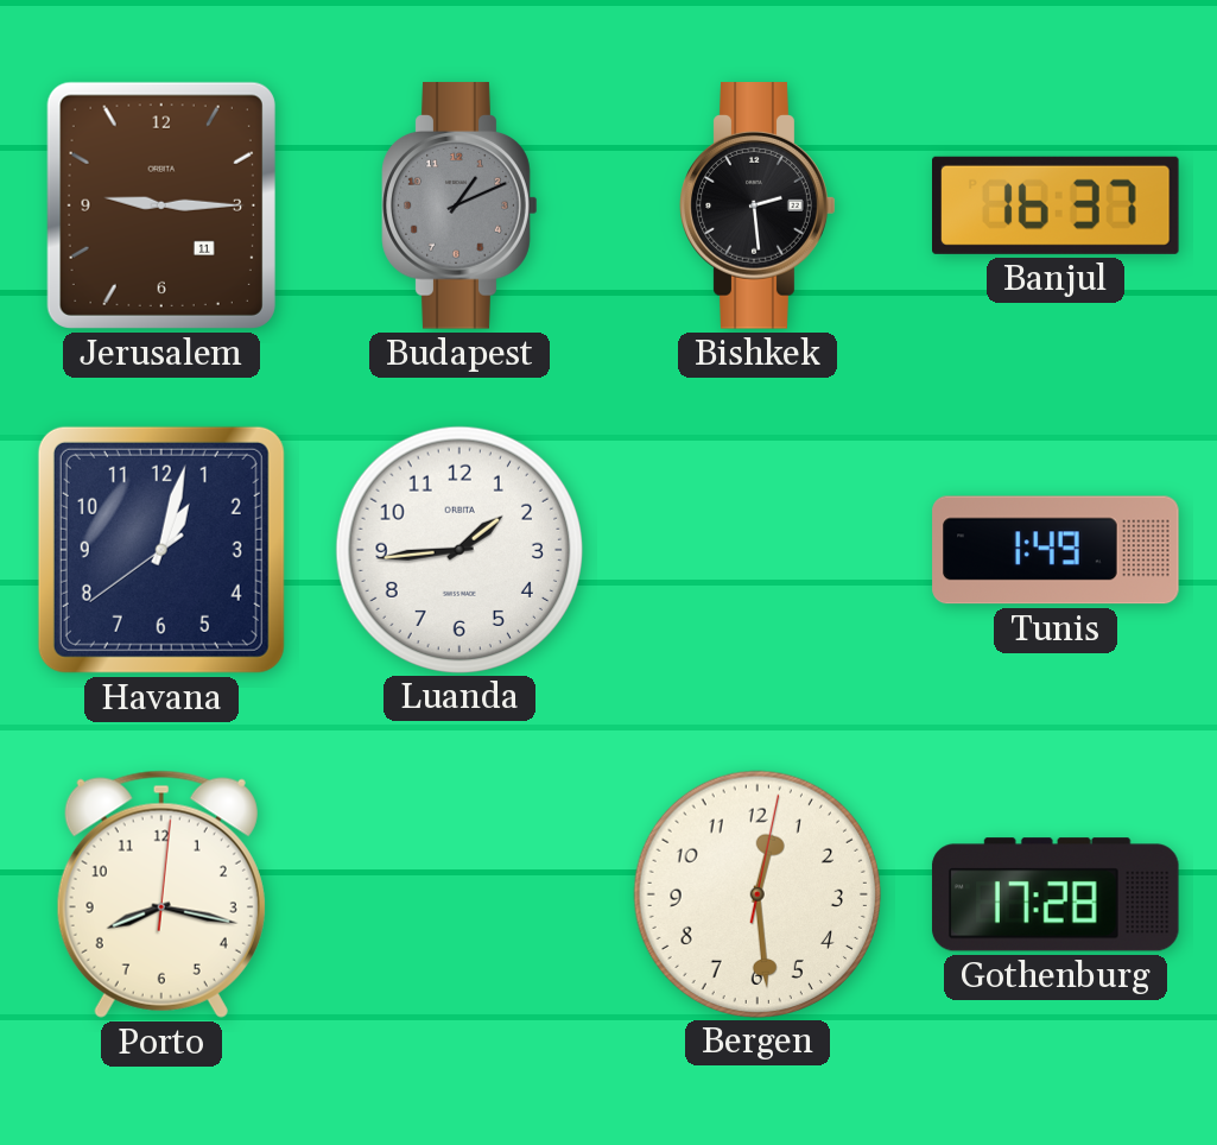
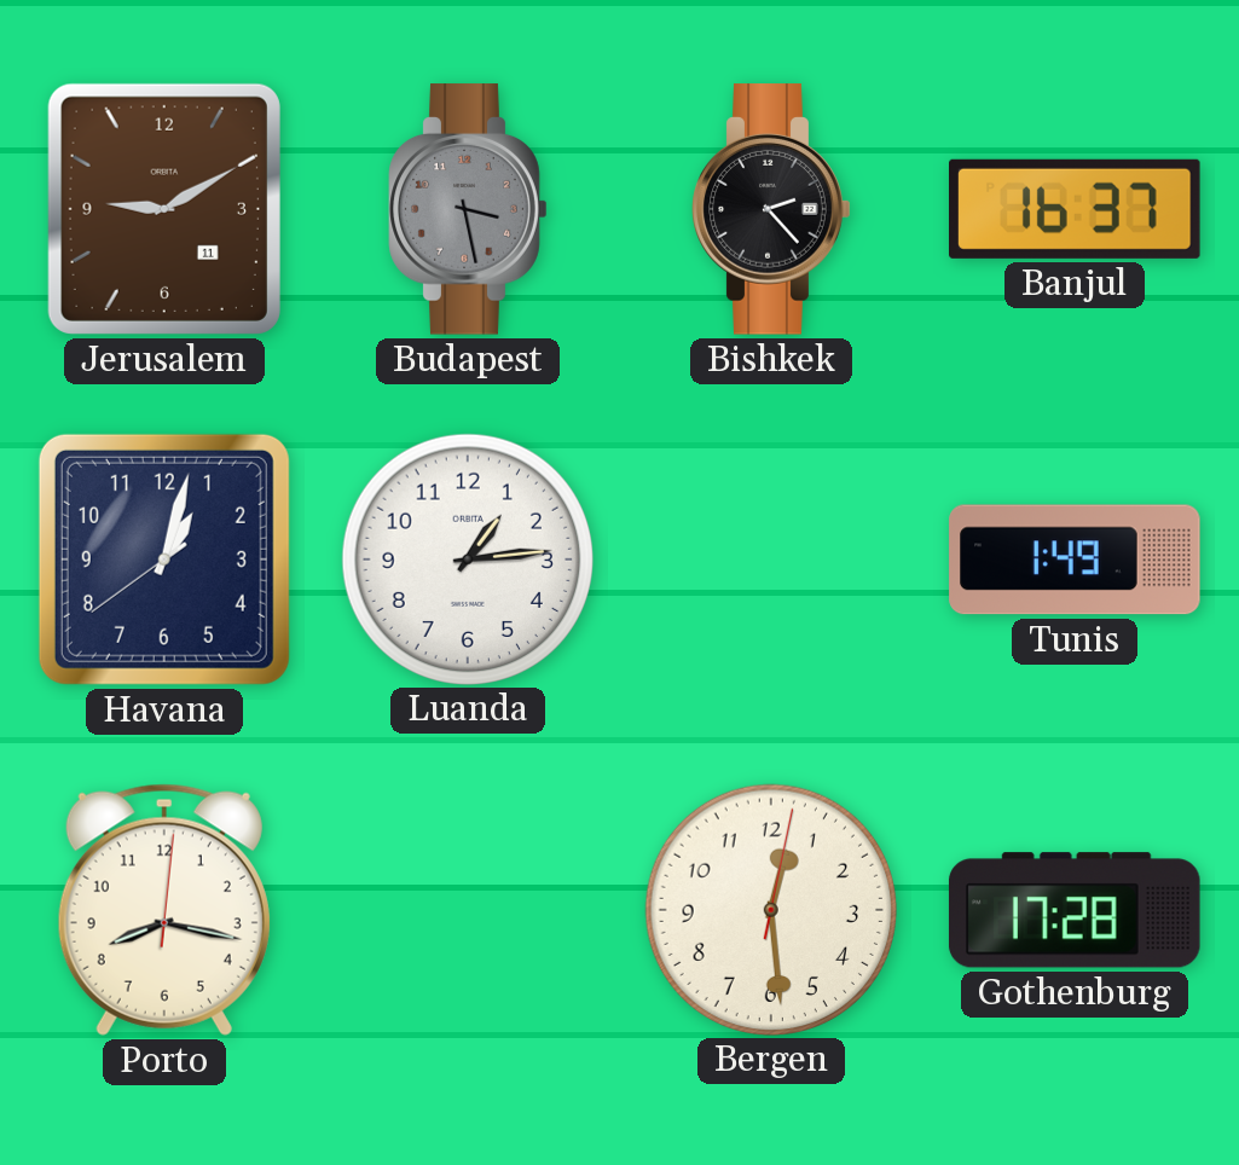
Jerusalem: 9:15 -> 9:10
Budapest: 1:11 -> 3:28
Bishkek: 2:29 -> 2:23
Luanda: 1:44 -> 1:14
